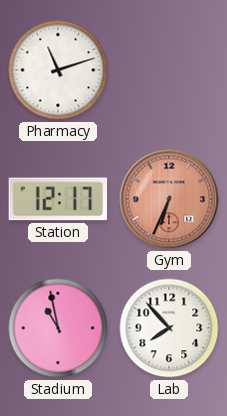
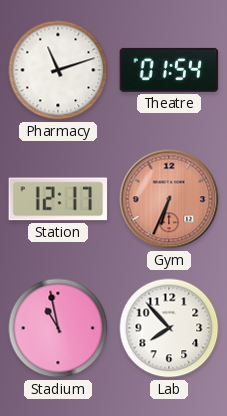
Theatre: none -> 01:54
